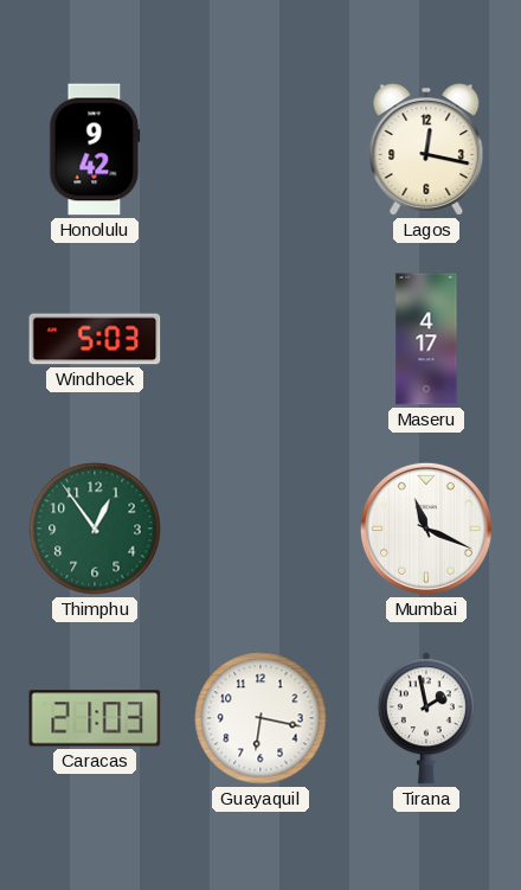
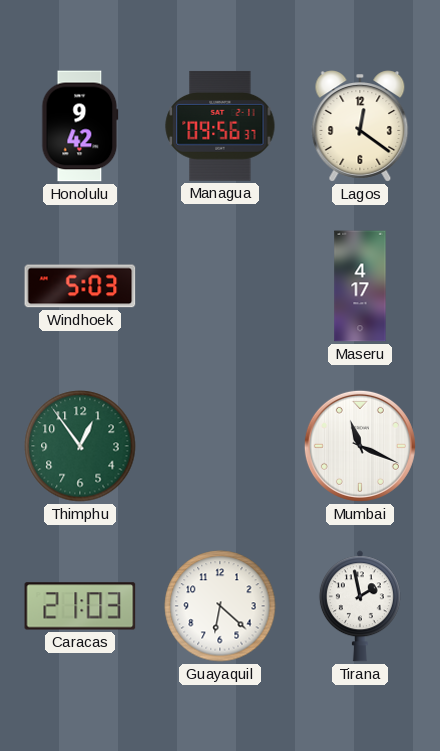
Managua: none -> 09:56
Lagos: 12:17 -> 12:21
Guayaquil: 6:17 -> 6:22
